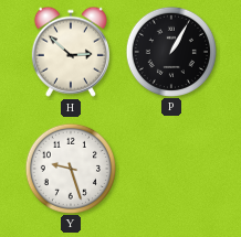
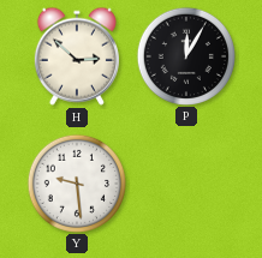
P: 1:05 -> 12:05
Y: 9:27 -> 9:29
